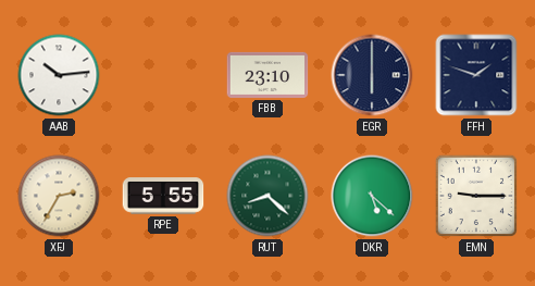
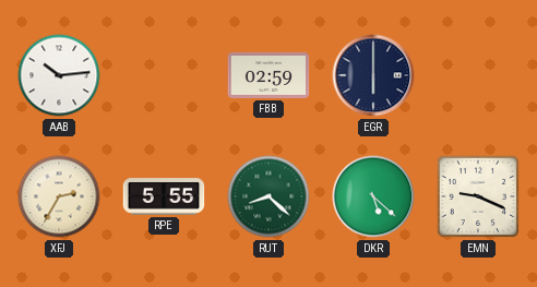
FBB: 23:10 -> 02:59
FFH: 1:48 -> none
EMN: 9:15 -> 9:19
